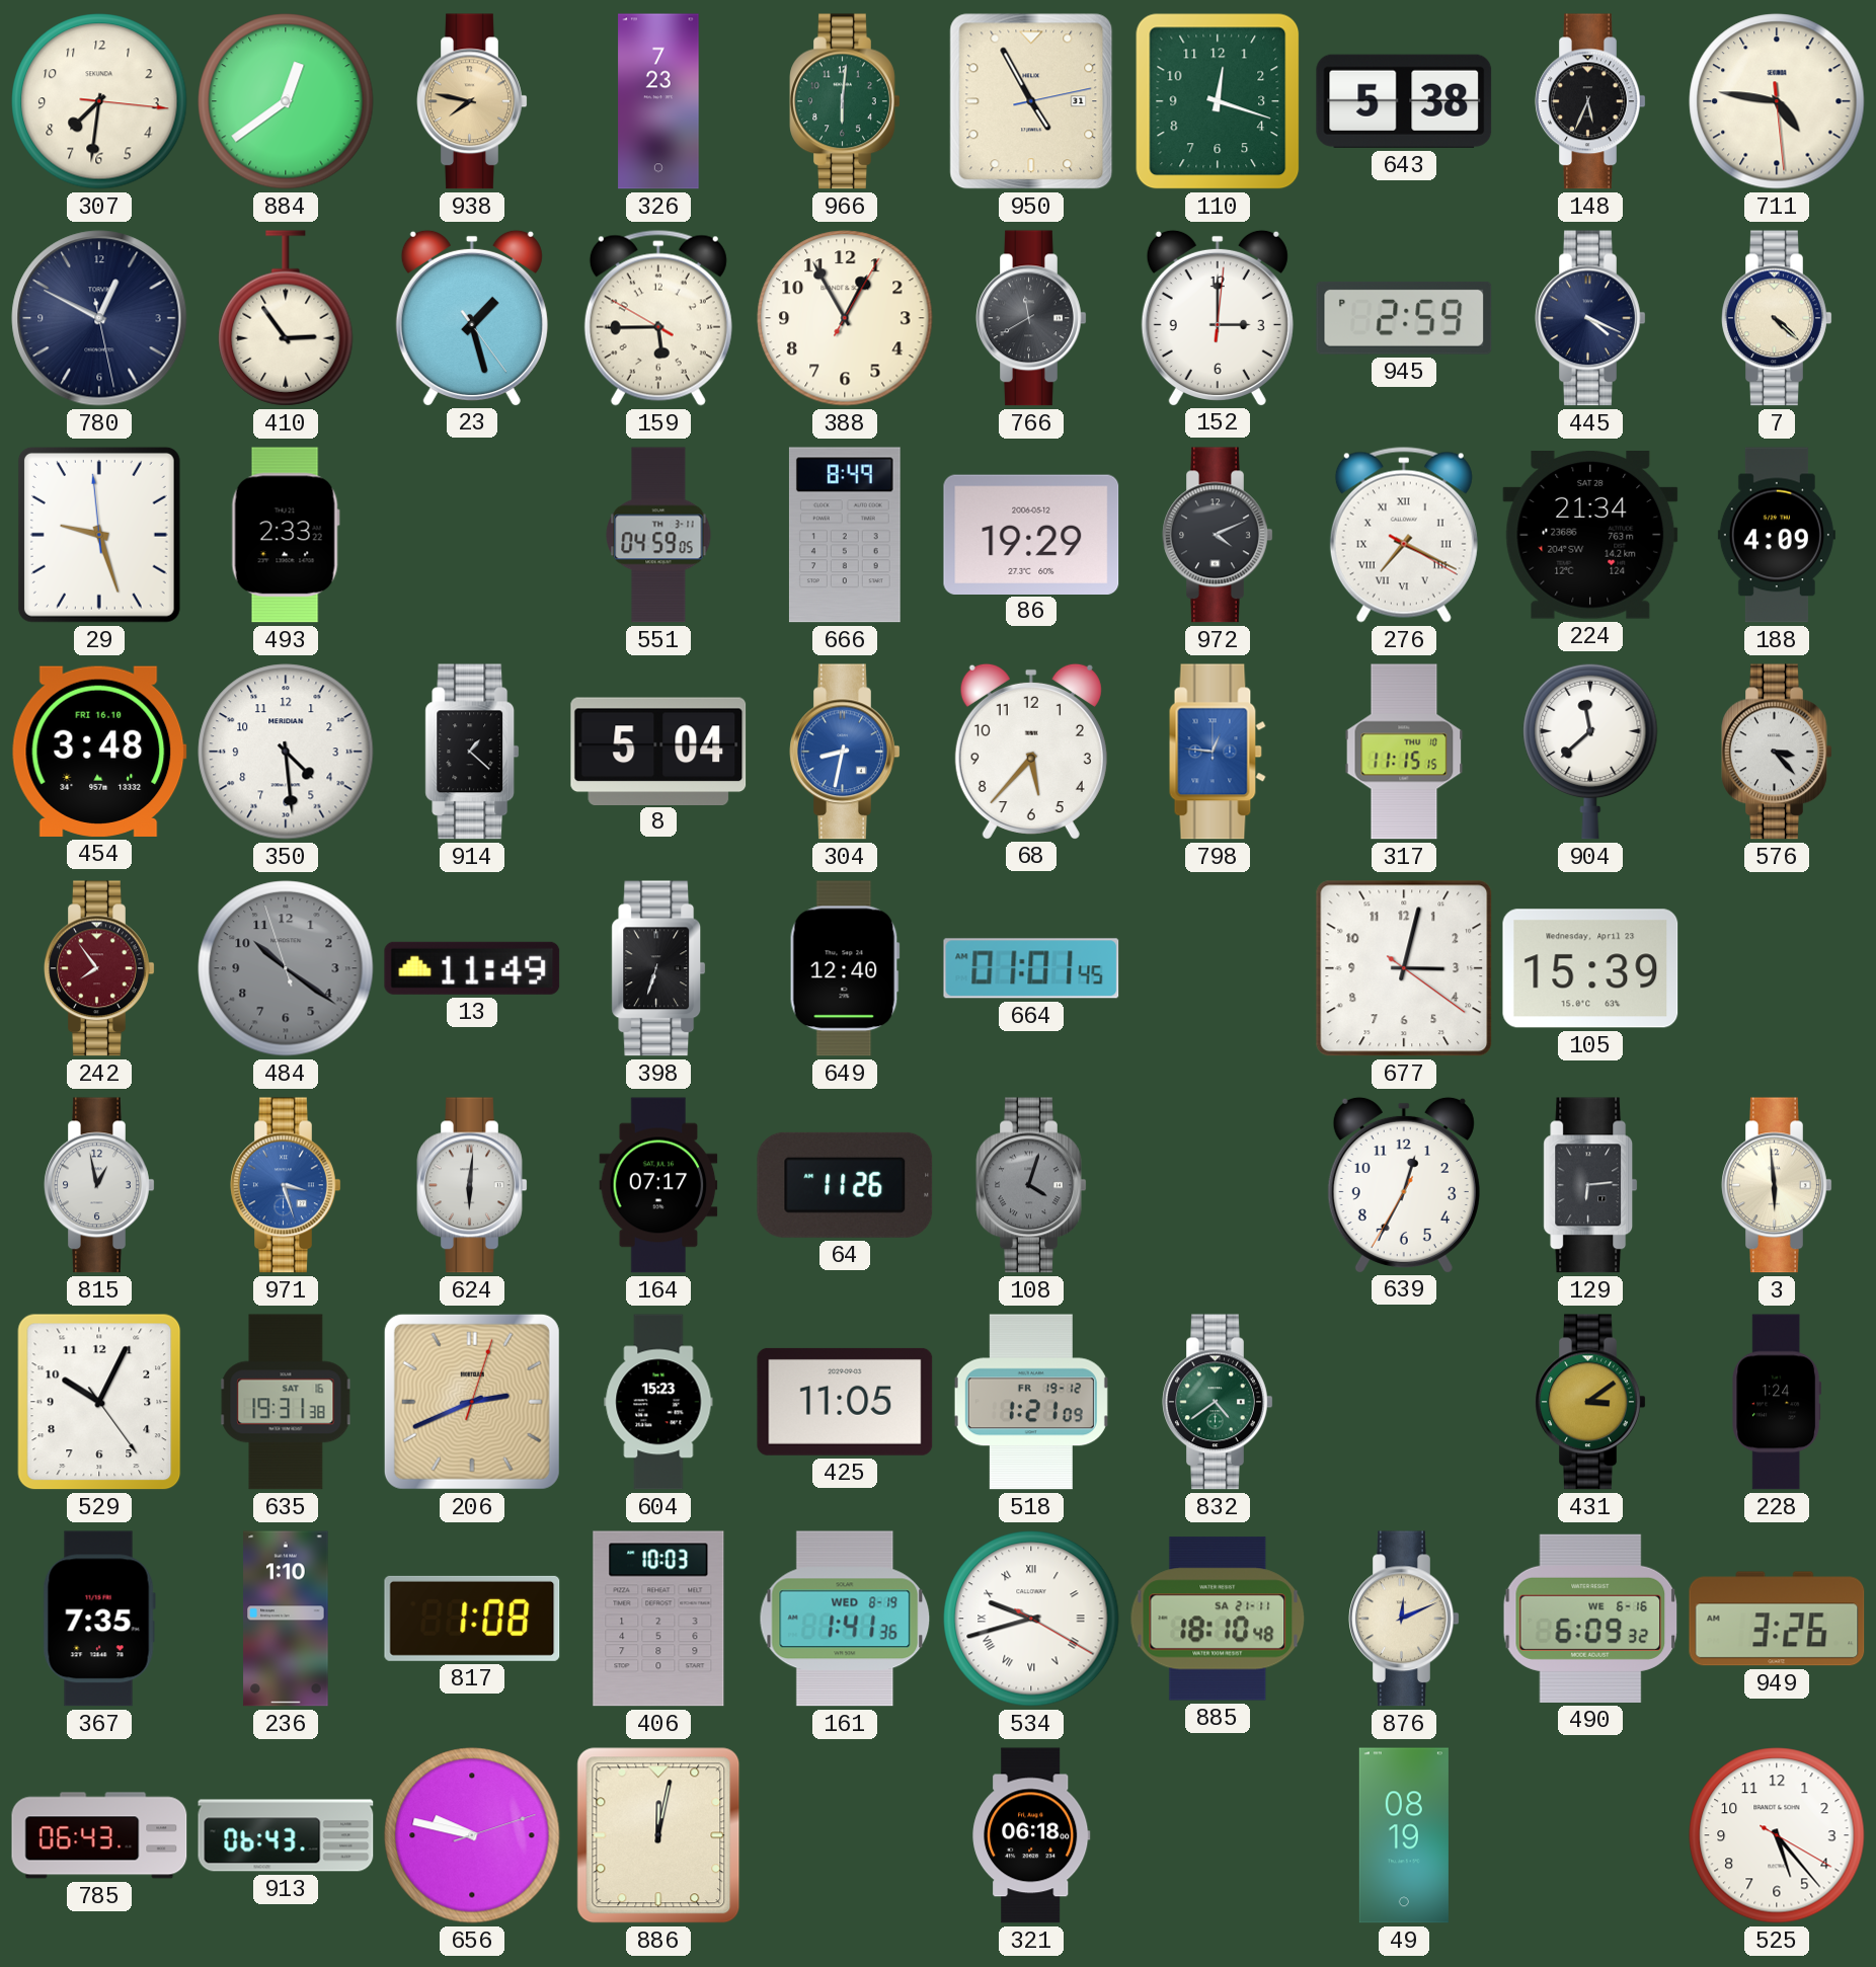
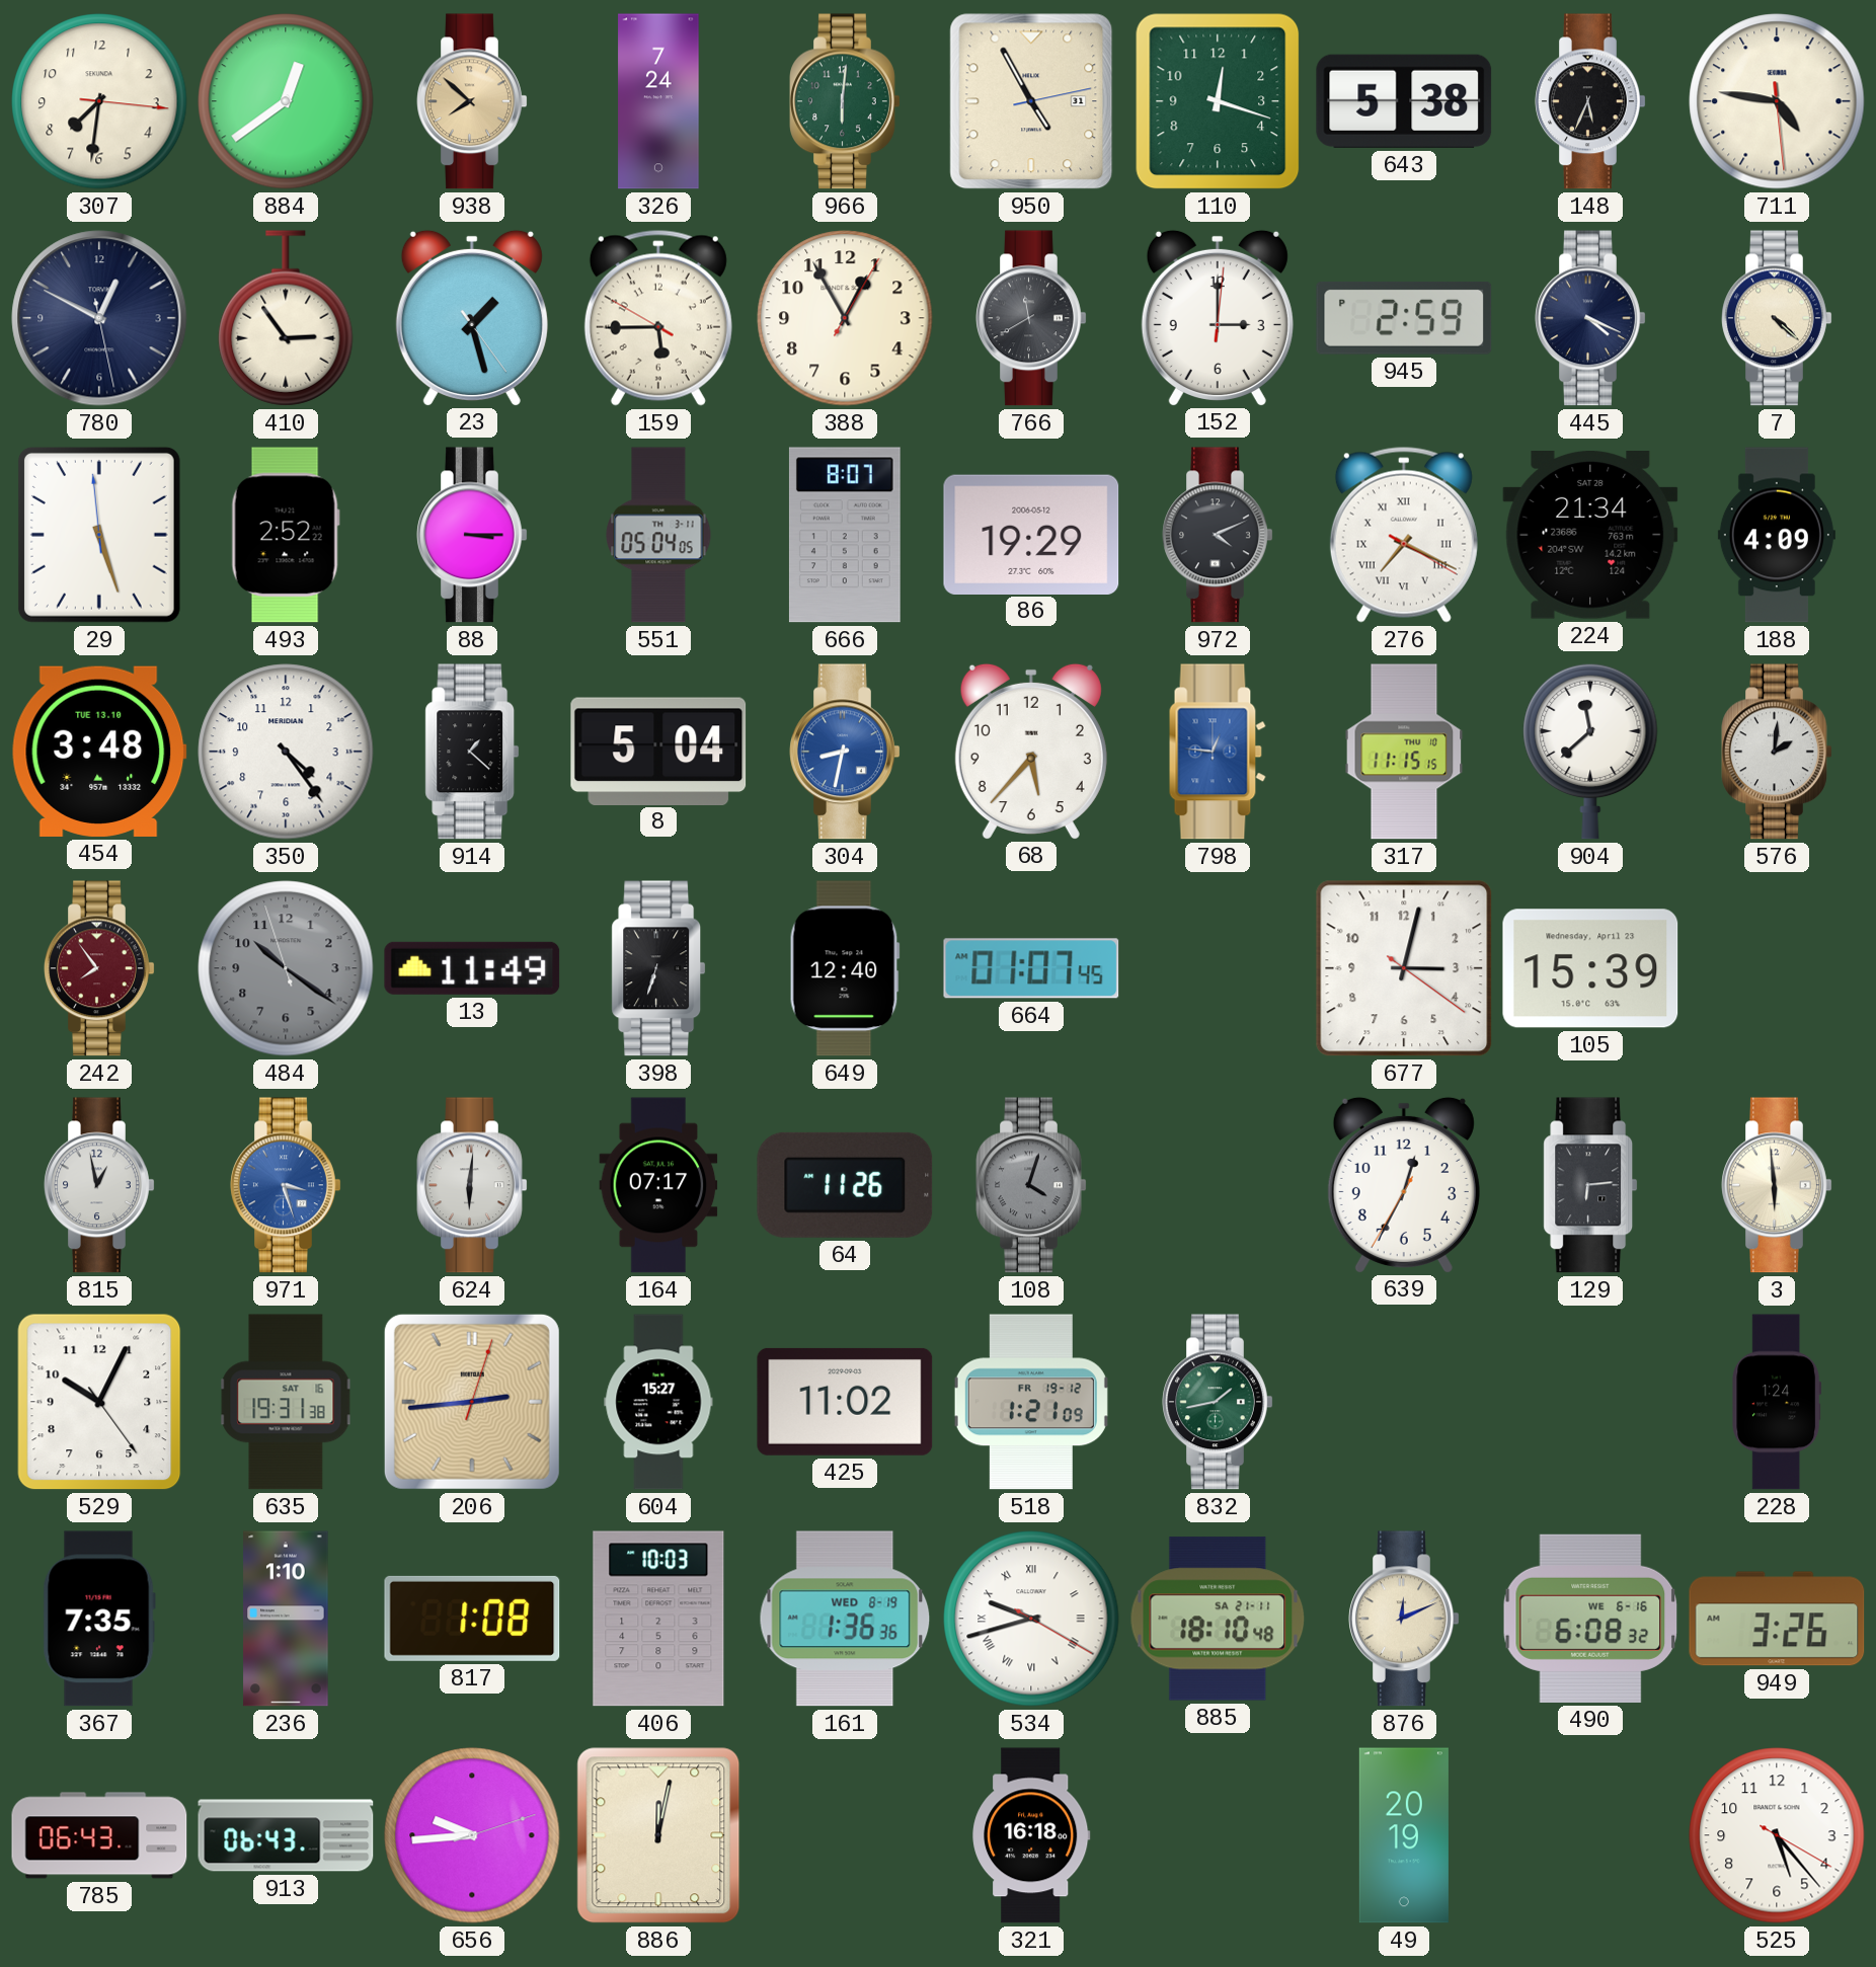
938: 7:47 -> 7:52
326: 7:23 -> 7:24
29: 9:26 -> 5:26
493: 2:33 -> 2:52
88: none -> 3:15
551: 04:59 -> 05:04
666: 8:49 -> 8:07
454 date: FRI 16.10 -> TUE 13.10
350: 4:29 -> 4:24
576: 3:23 -> 2:01
664: 01:01 -> 01:07
206: 2:41 -> 2:44
604: 15:23 -> 15:27
425: 11:05 -> 11:02
832: 4:39 -> 1:43
431: 3:09 -> none
161: 1:41 -> 1:36
490: 6:09 -> 6:08
656: 9:47 -> 9:44
321: 06:18 -> 16:18
49: 08:19 -> 20:19
